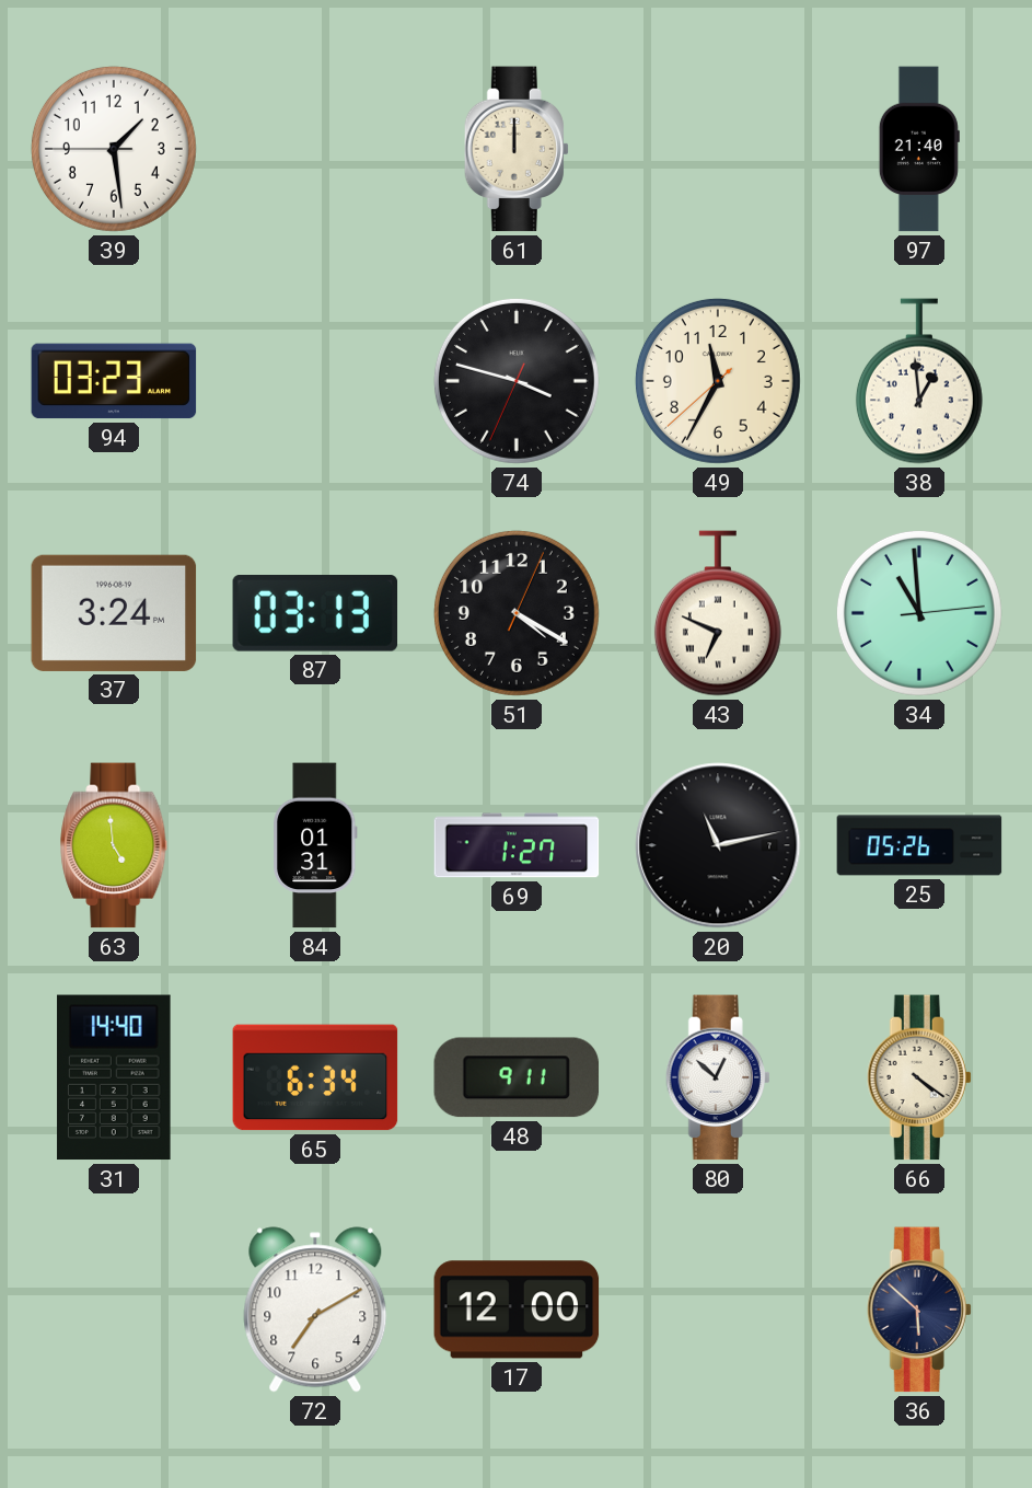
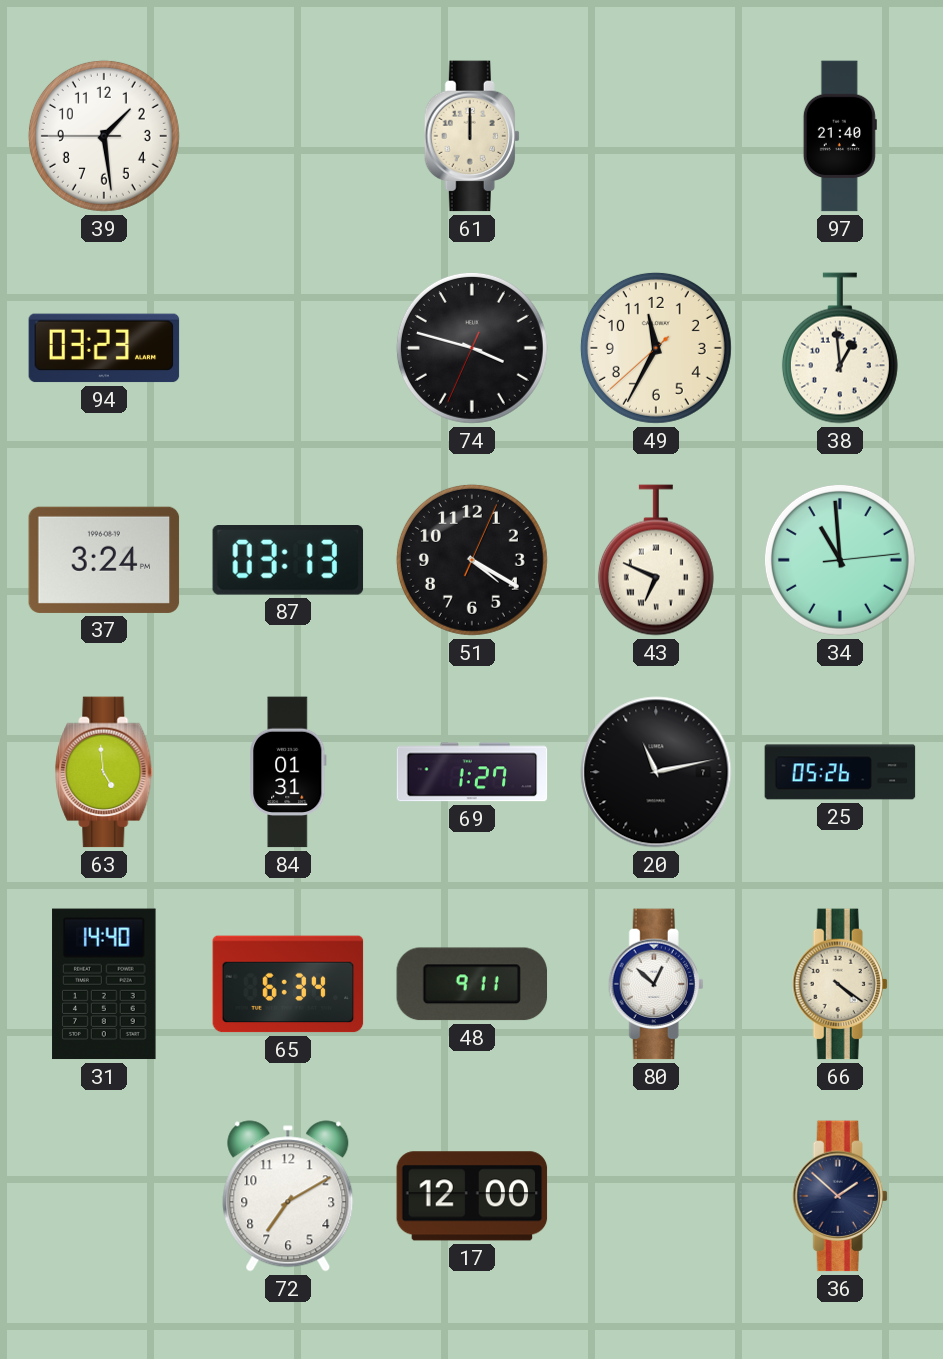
36: 5:52 -> 1:52
